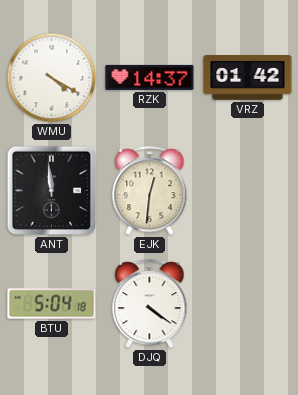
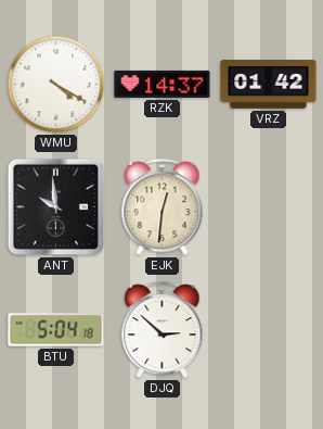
ANT: 11:59 -> 9:59
DJQ: 4:21 -> 2:52
